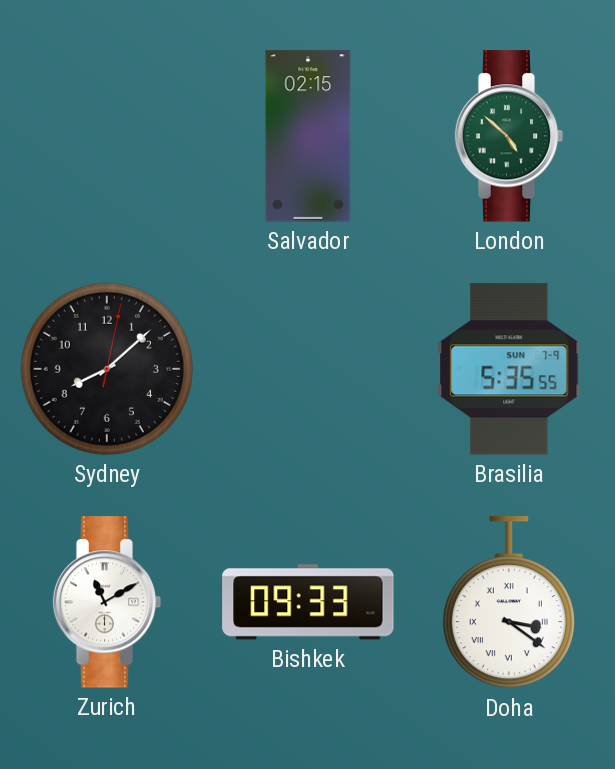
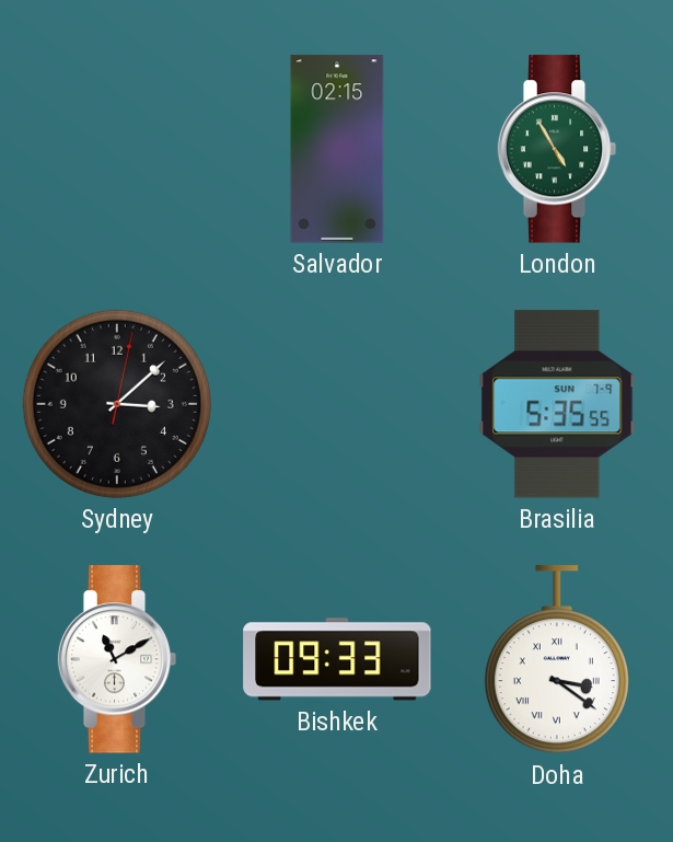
London: 4:52 -> 4:55
Sydney: 8:08 -> 3:08
